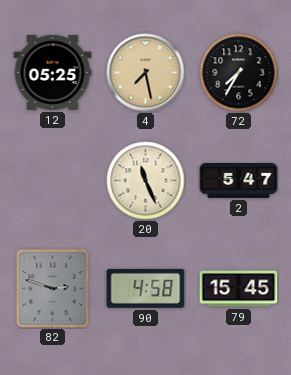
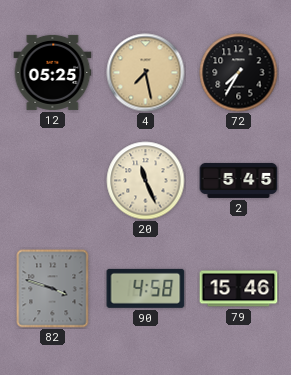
2: 5:47 -> 5:45
82: 2:48 -> 3:48
79: 15:45 -> 15:46
